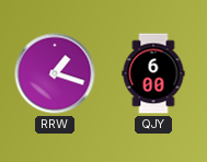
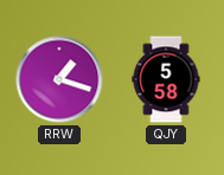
QJY: 6:00 -> 5:58
